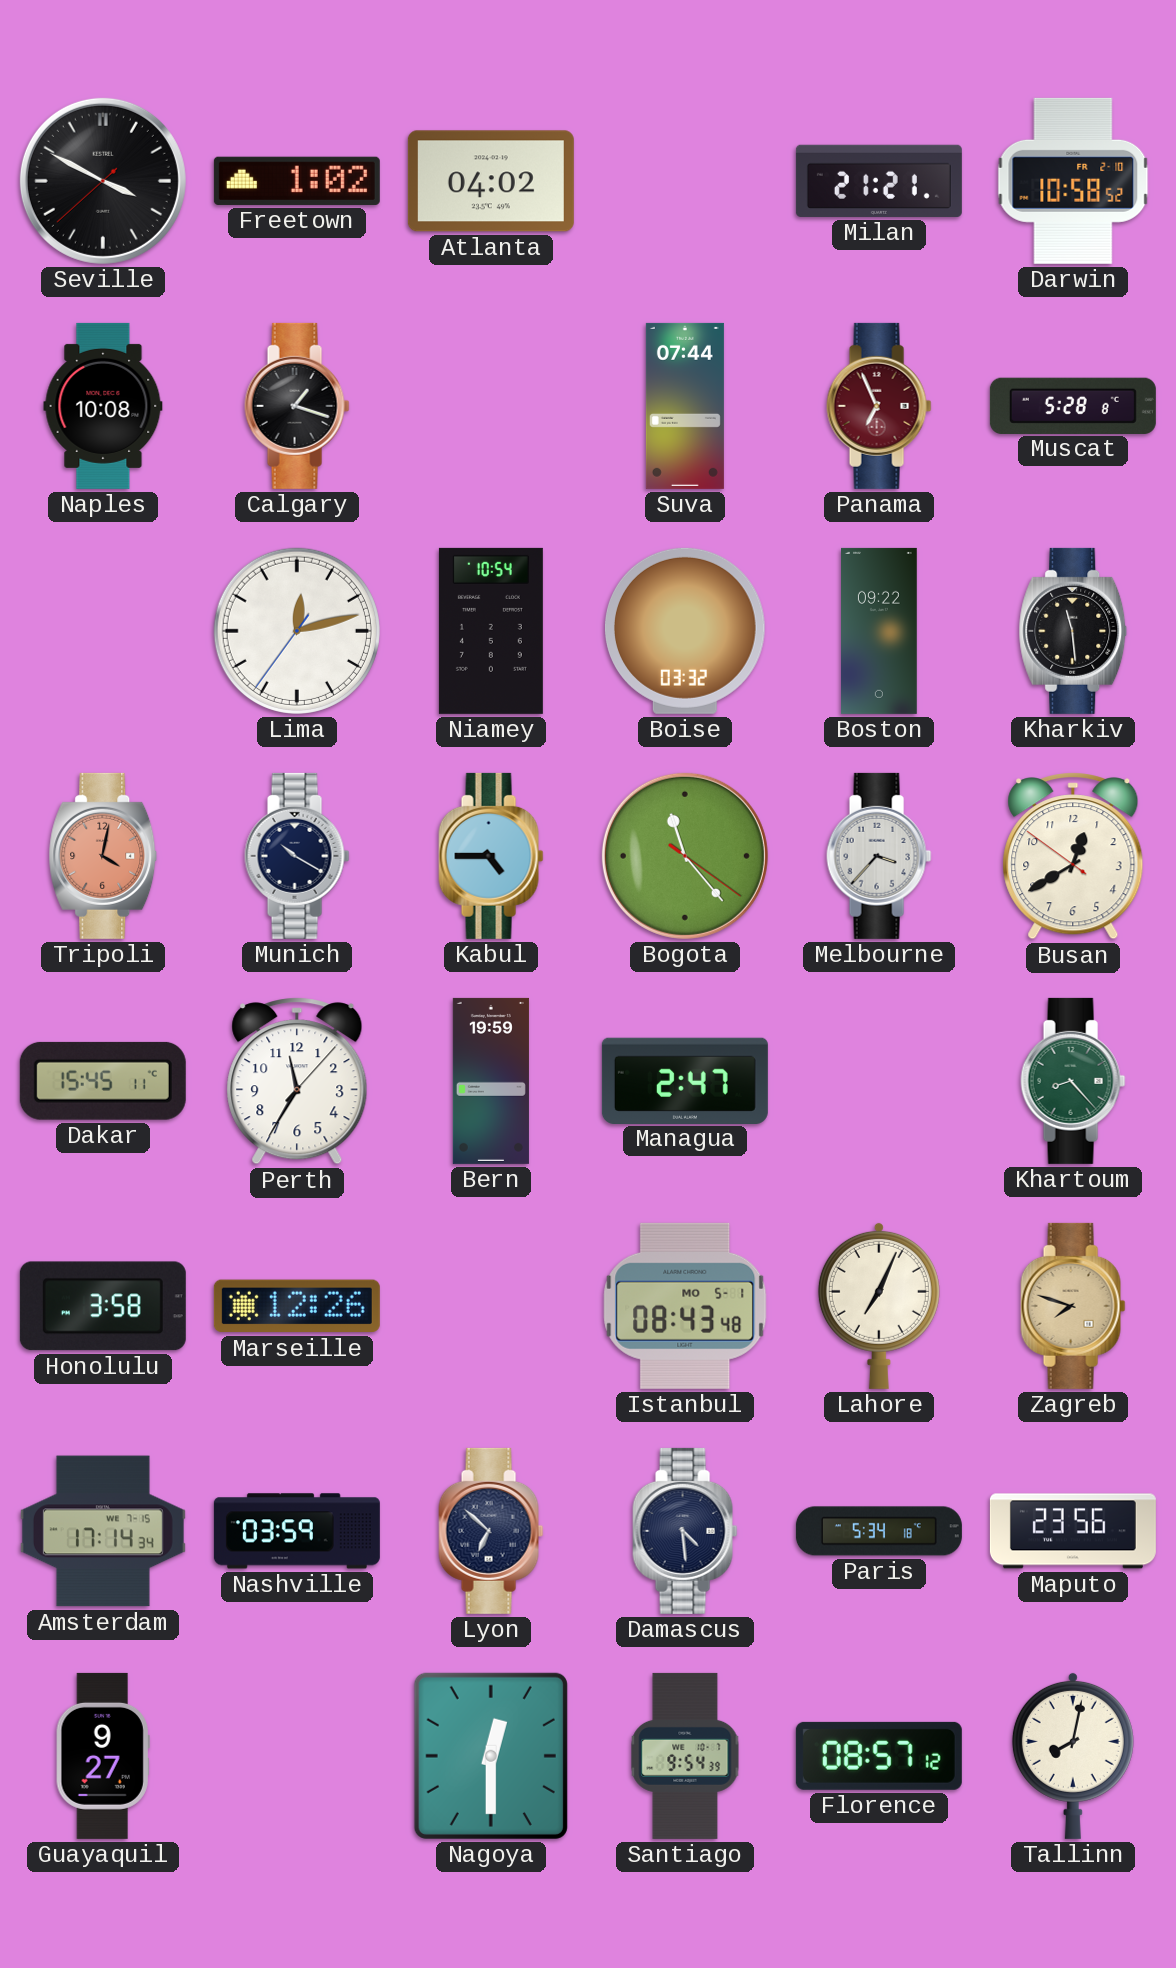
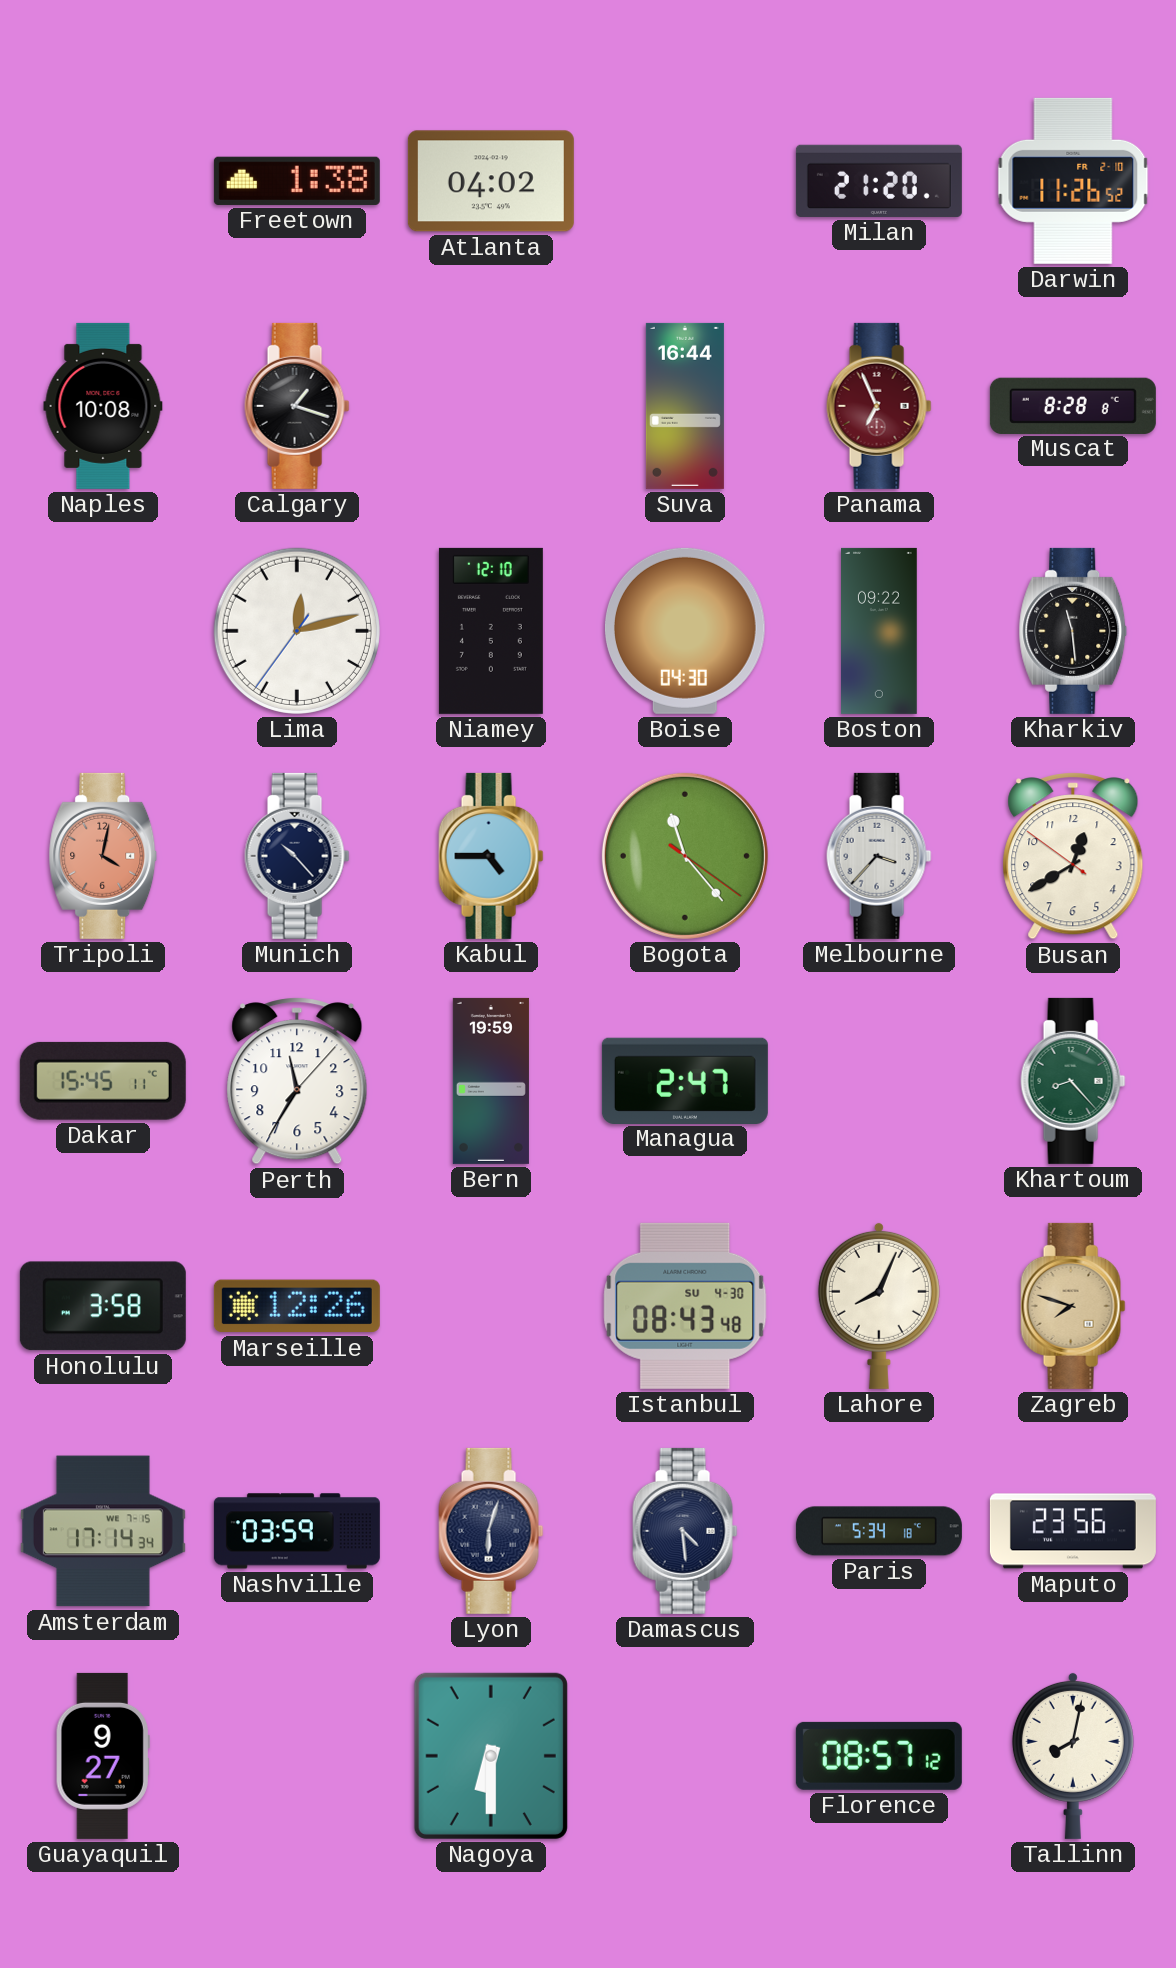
Seville: 3:49 -> none
Freetown: 1:02 -> 1:38
Milan: 21:21 -> 21:20
Darwin: 10:58 -> 11:26
Suva: 07:44 -> 16:44
Muscat: 5:28 -> 8:28
Niamey: 10:54 -> 12:10
Boise: 03:32 -> 04:30
Munich: 10:20 -> 10:23
Istanbul date: MO 5-1 -> SU 4-30
Lahore: 7:04 -> 8:04
Lyon: 6:52 -> 6:03
Nagoya: 12:30 -> 6:30
Santiago: 9:54 -> none
